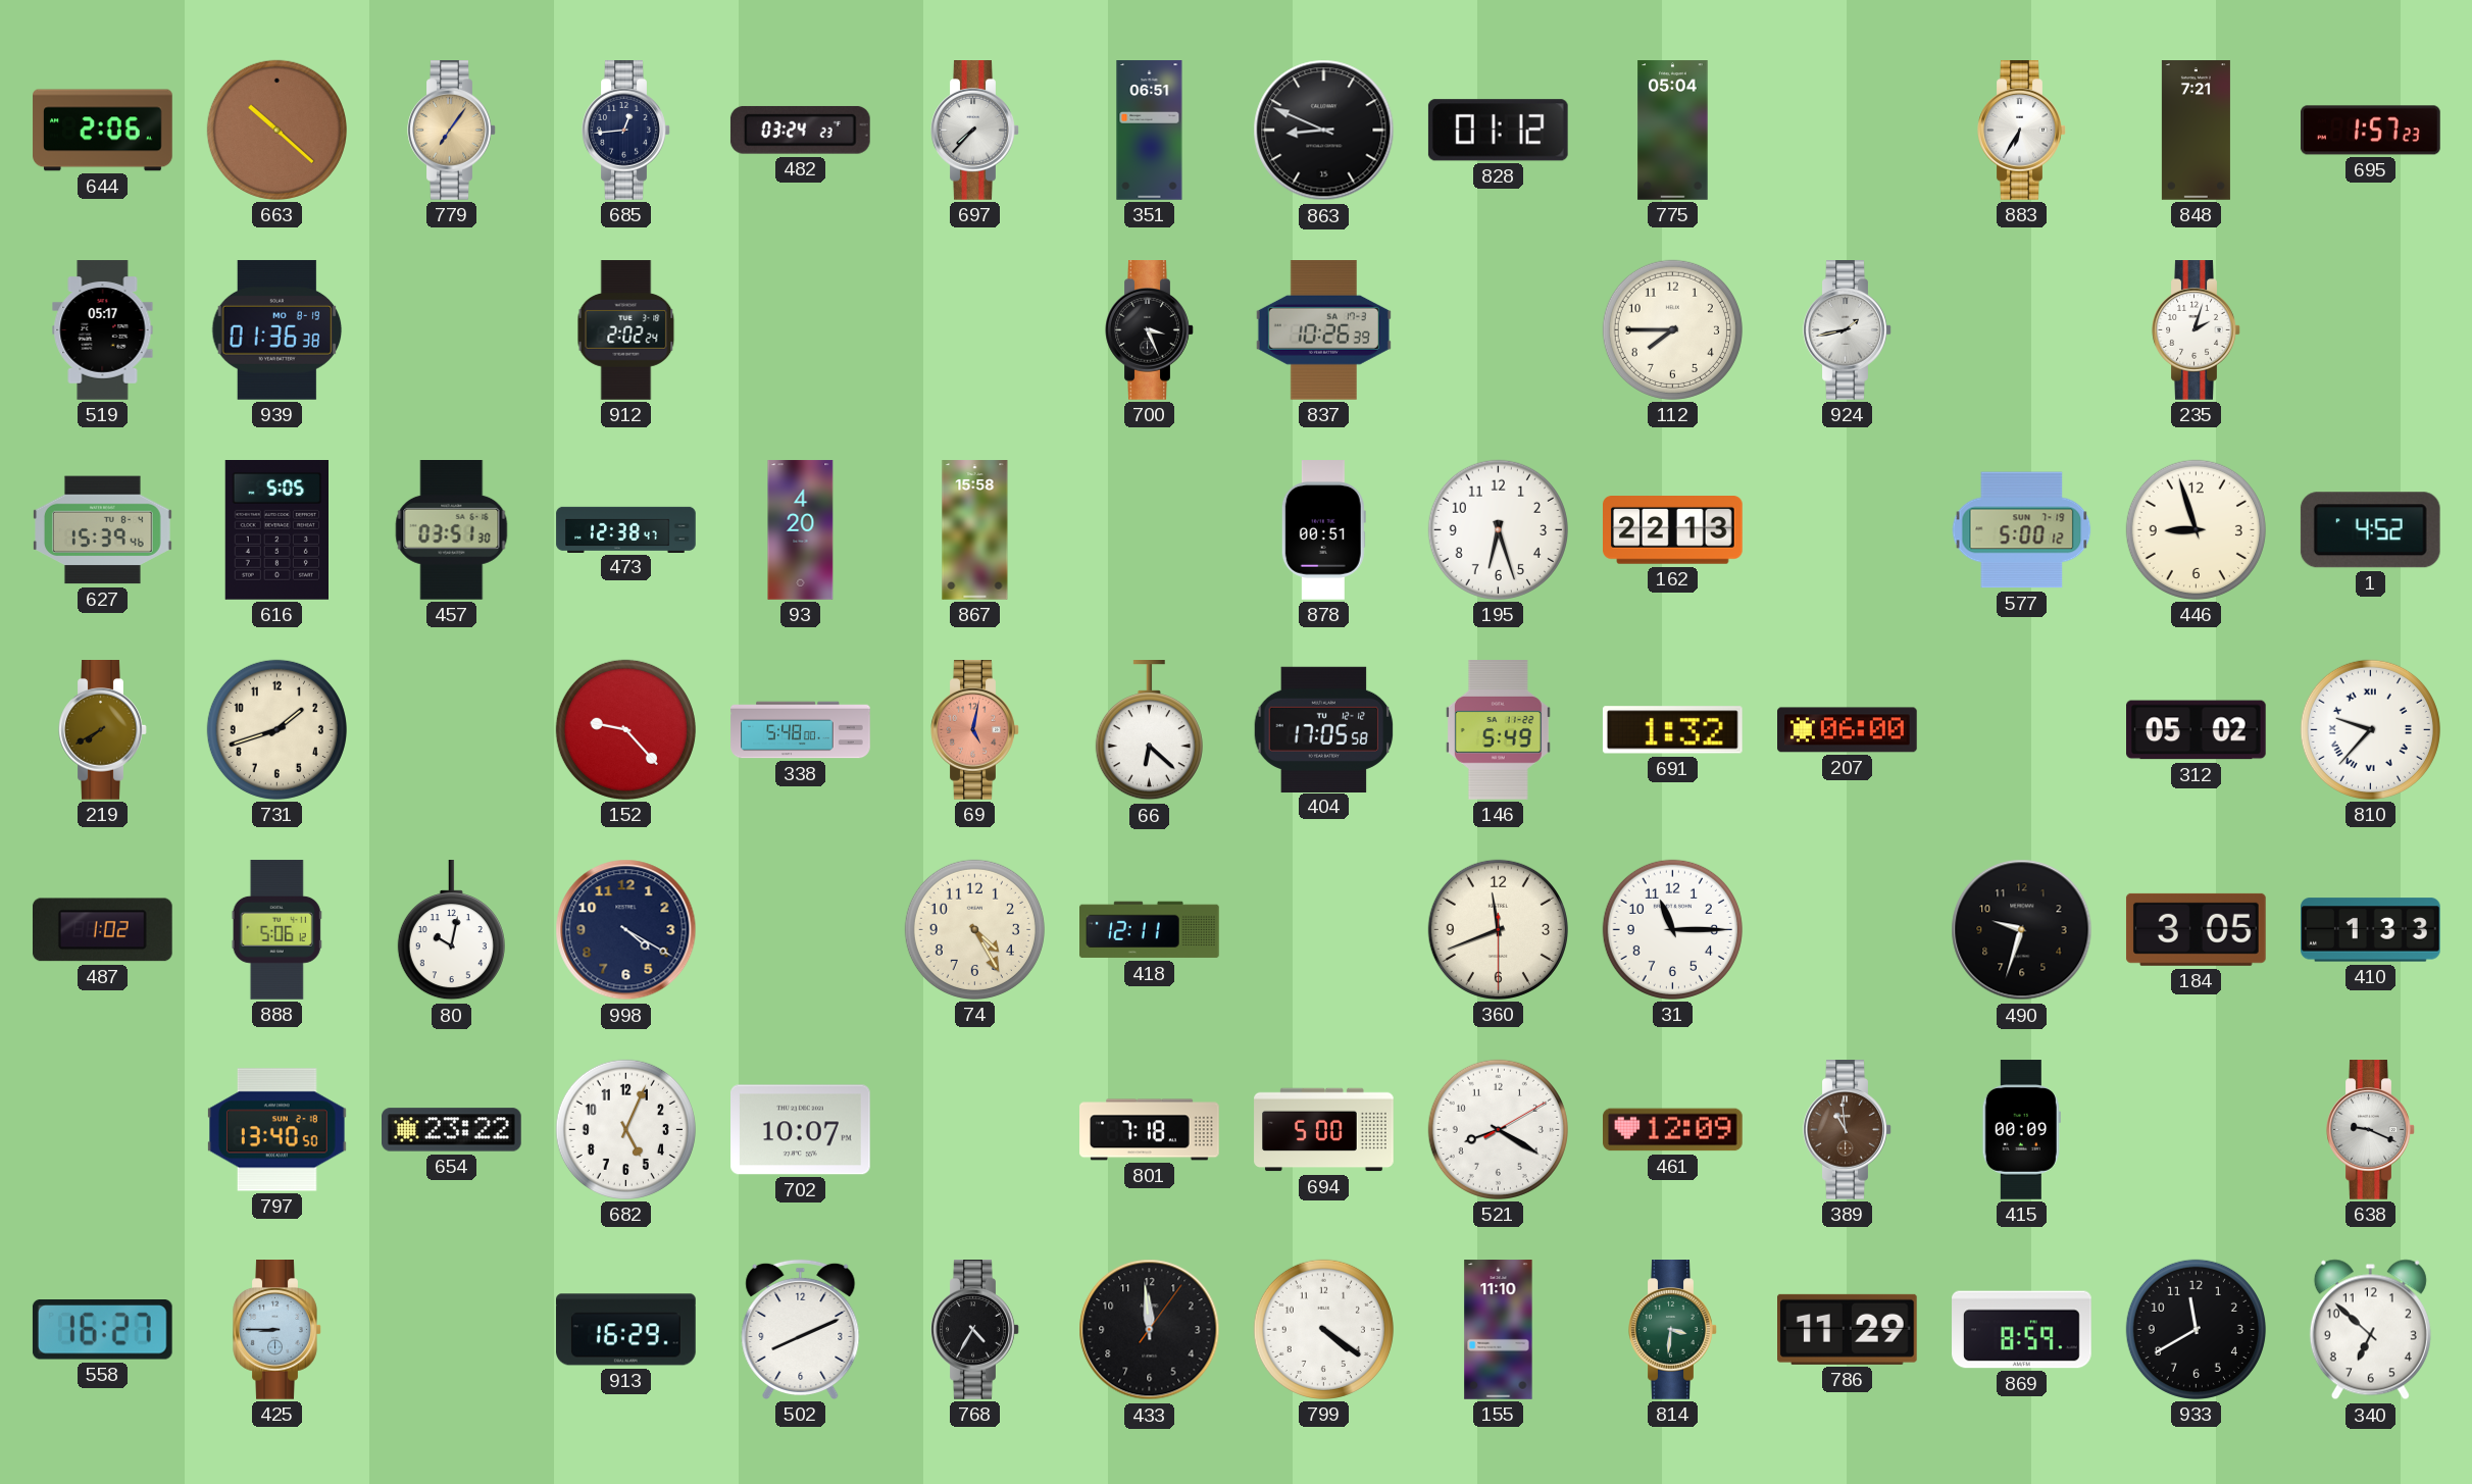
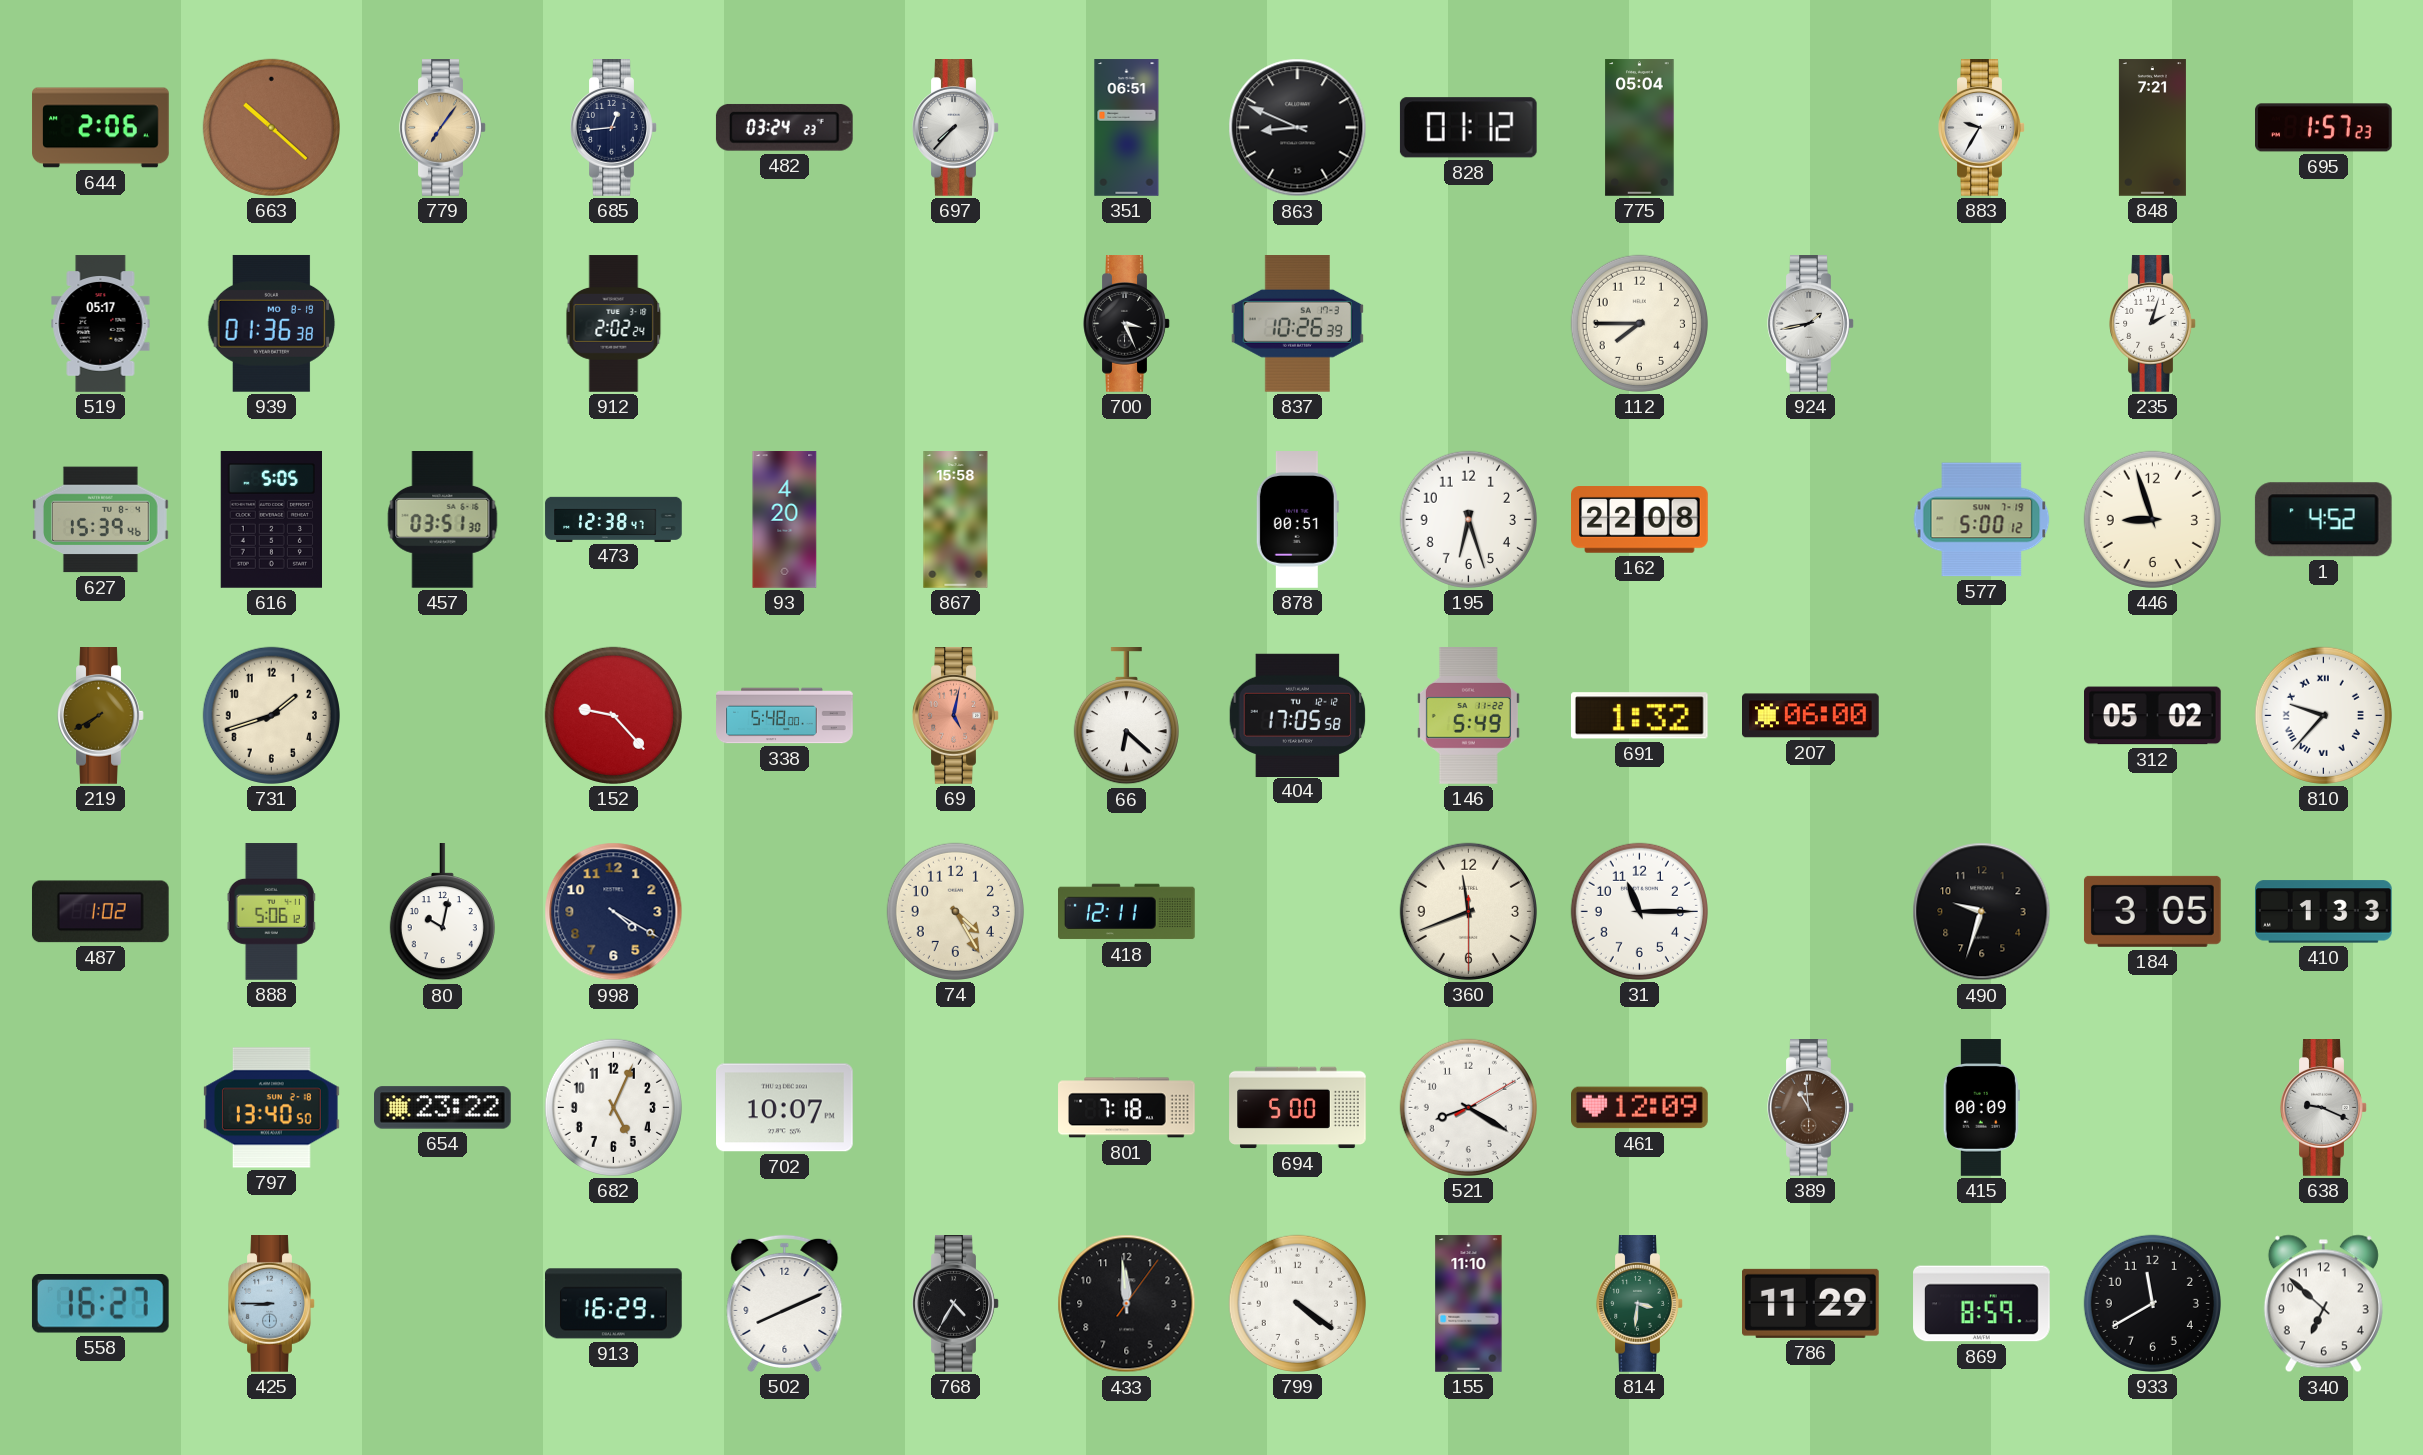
883: 6:35 -> 9:35
162: 22:13 -> 22:08
